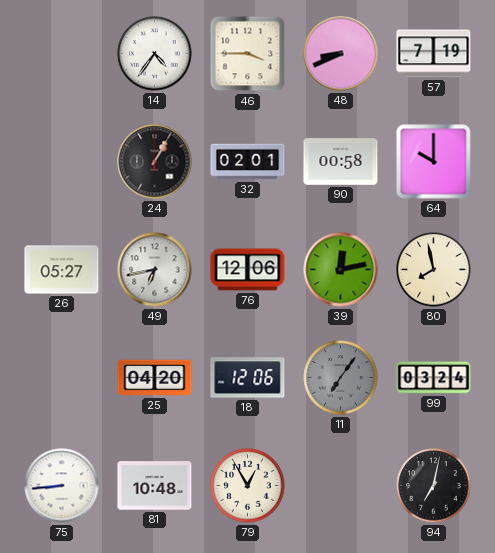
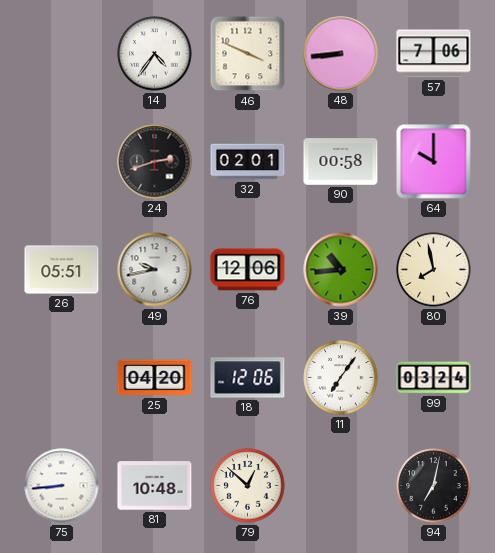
46: 3:45 -> 3:49
48: 8:41 -> 8:44
57: 7:19 -> 7:06
24: 1:05 -> 2:42
26: 05:27 -> 05:51
49: 6:43 -> 9:43
39: 12:13 -> 10:44
11 dial: grey -> white
79: 12:55 -> 12:52
